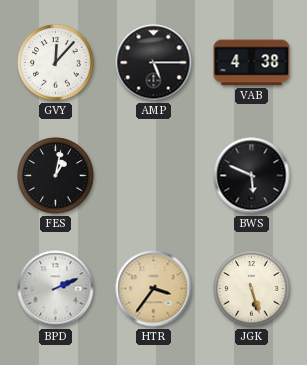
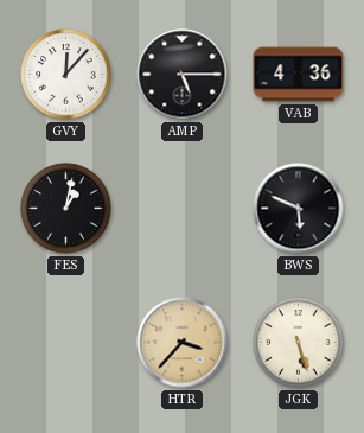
VAB: 4:38 -> 4:36
BPD: 2:11 -> none
HTR: 3:36 -> 3:37
